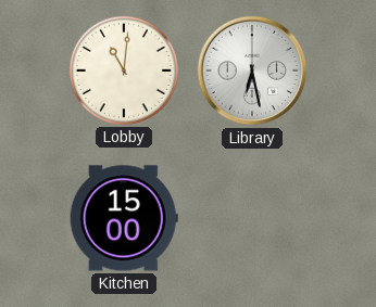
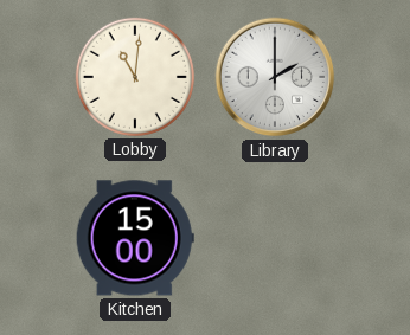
Library: 6:28 -> 2:00
